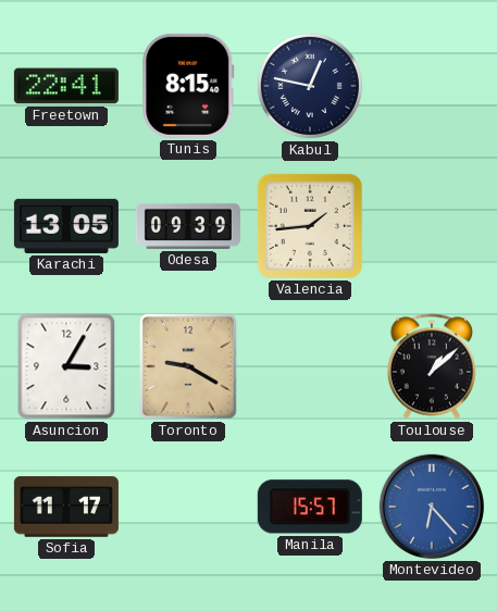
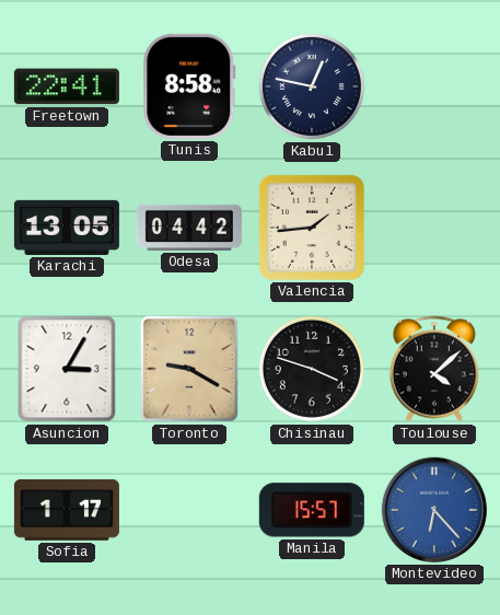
Tunis: 8:15 -> 8:58
Odesa: 09:39 -> 04:42
Chisinau: none -> 3:48
Toulouse: 1:08 -> 4:08
Sofia: 11:17 -> 1:17
